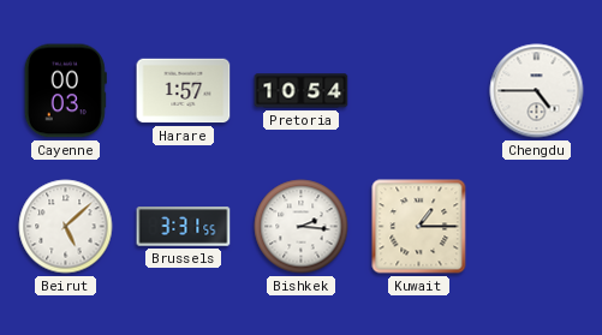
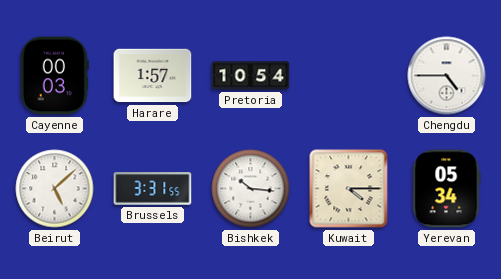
Bishkek: 2:16 -> 10:16
Kuwait: 1:15 -> 4:15
Yerevan: none -> 05:34
